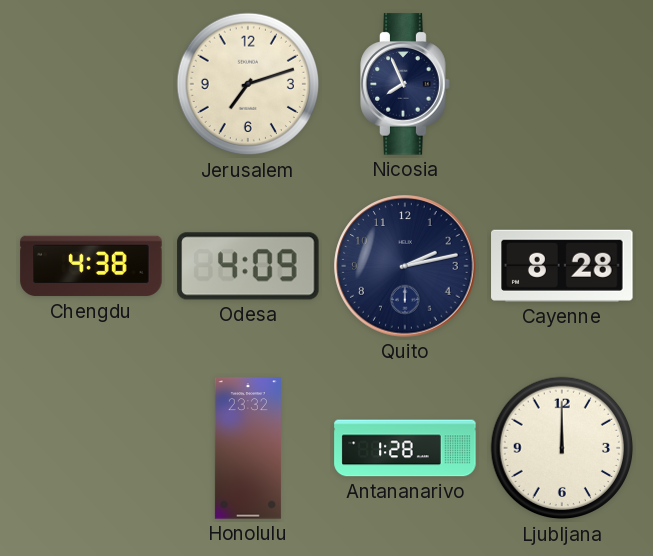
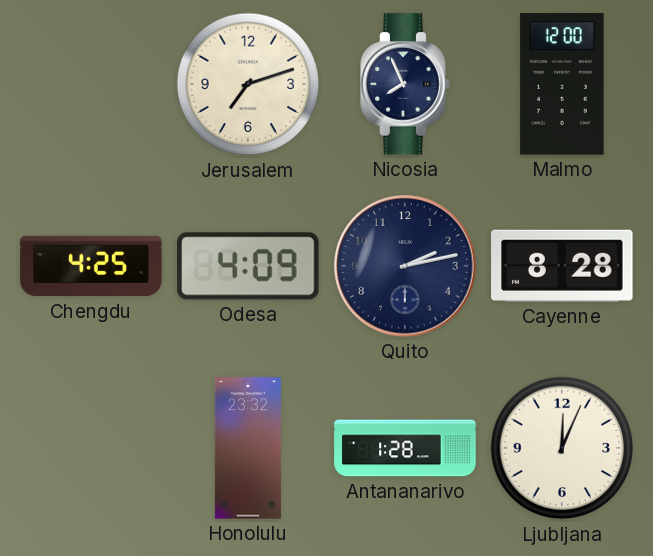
Malmo: none -> 12:00
Chengdu: 4:38 -> 4:25
Ljubljana: 12:00 -> 12:04
